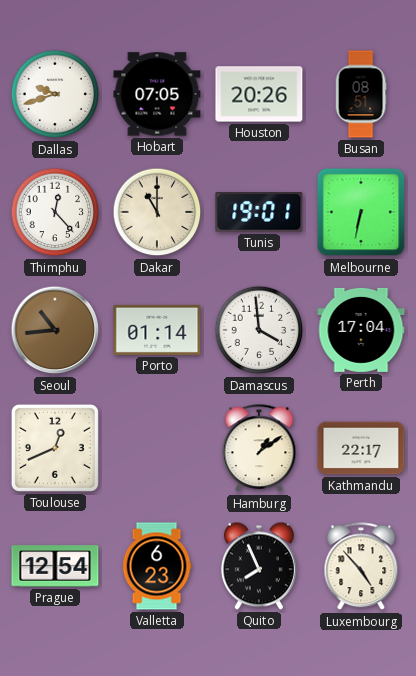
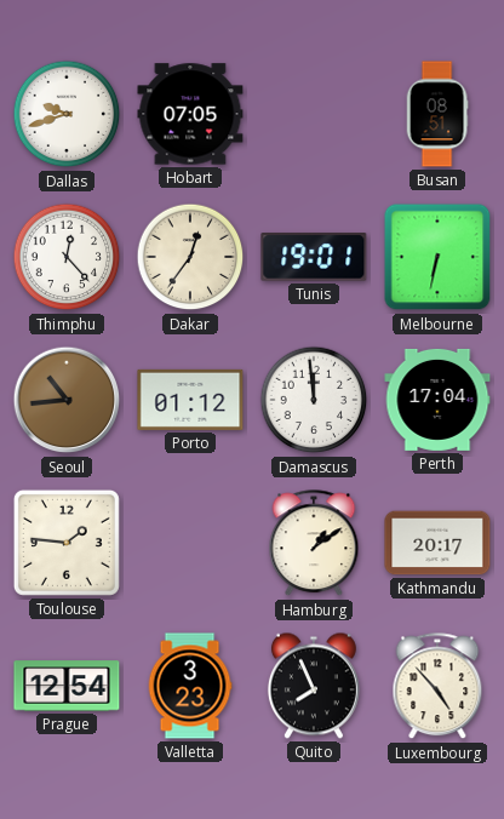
Houston: 20:26 -> none
Dakar: 11:00 -> 12:36
Porto: 01:14 -> 01:12
Damascus: 3:59 -> 11:59
Toulouse: 12:41 -> 1:46
Kathmandu: 22:17 -> 20:17
Valletta: 6:23 -> 3:23
